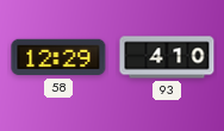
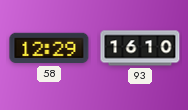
93: 4:10 -> 16:10
